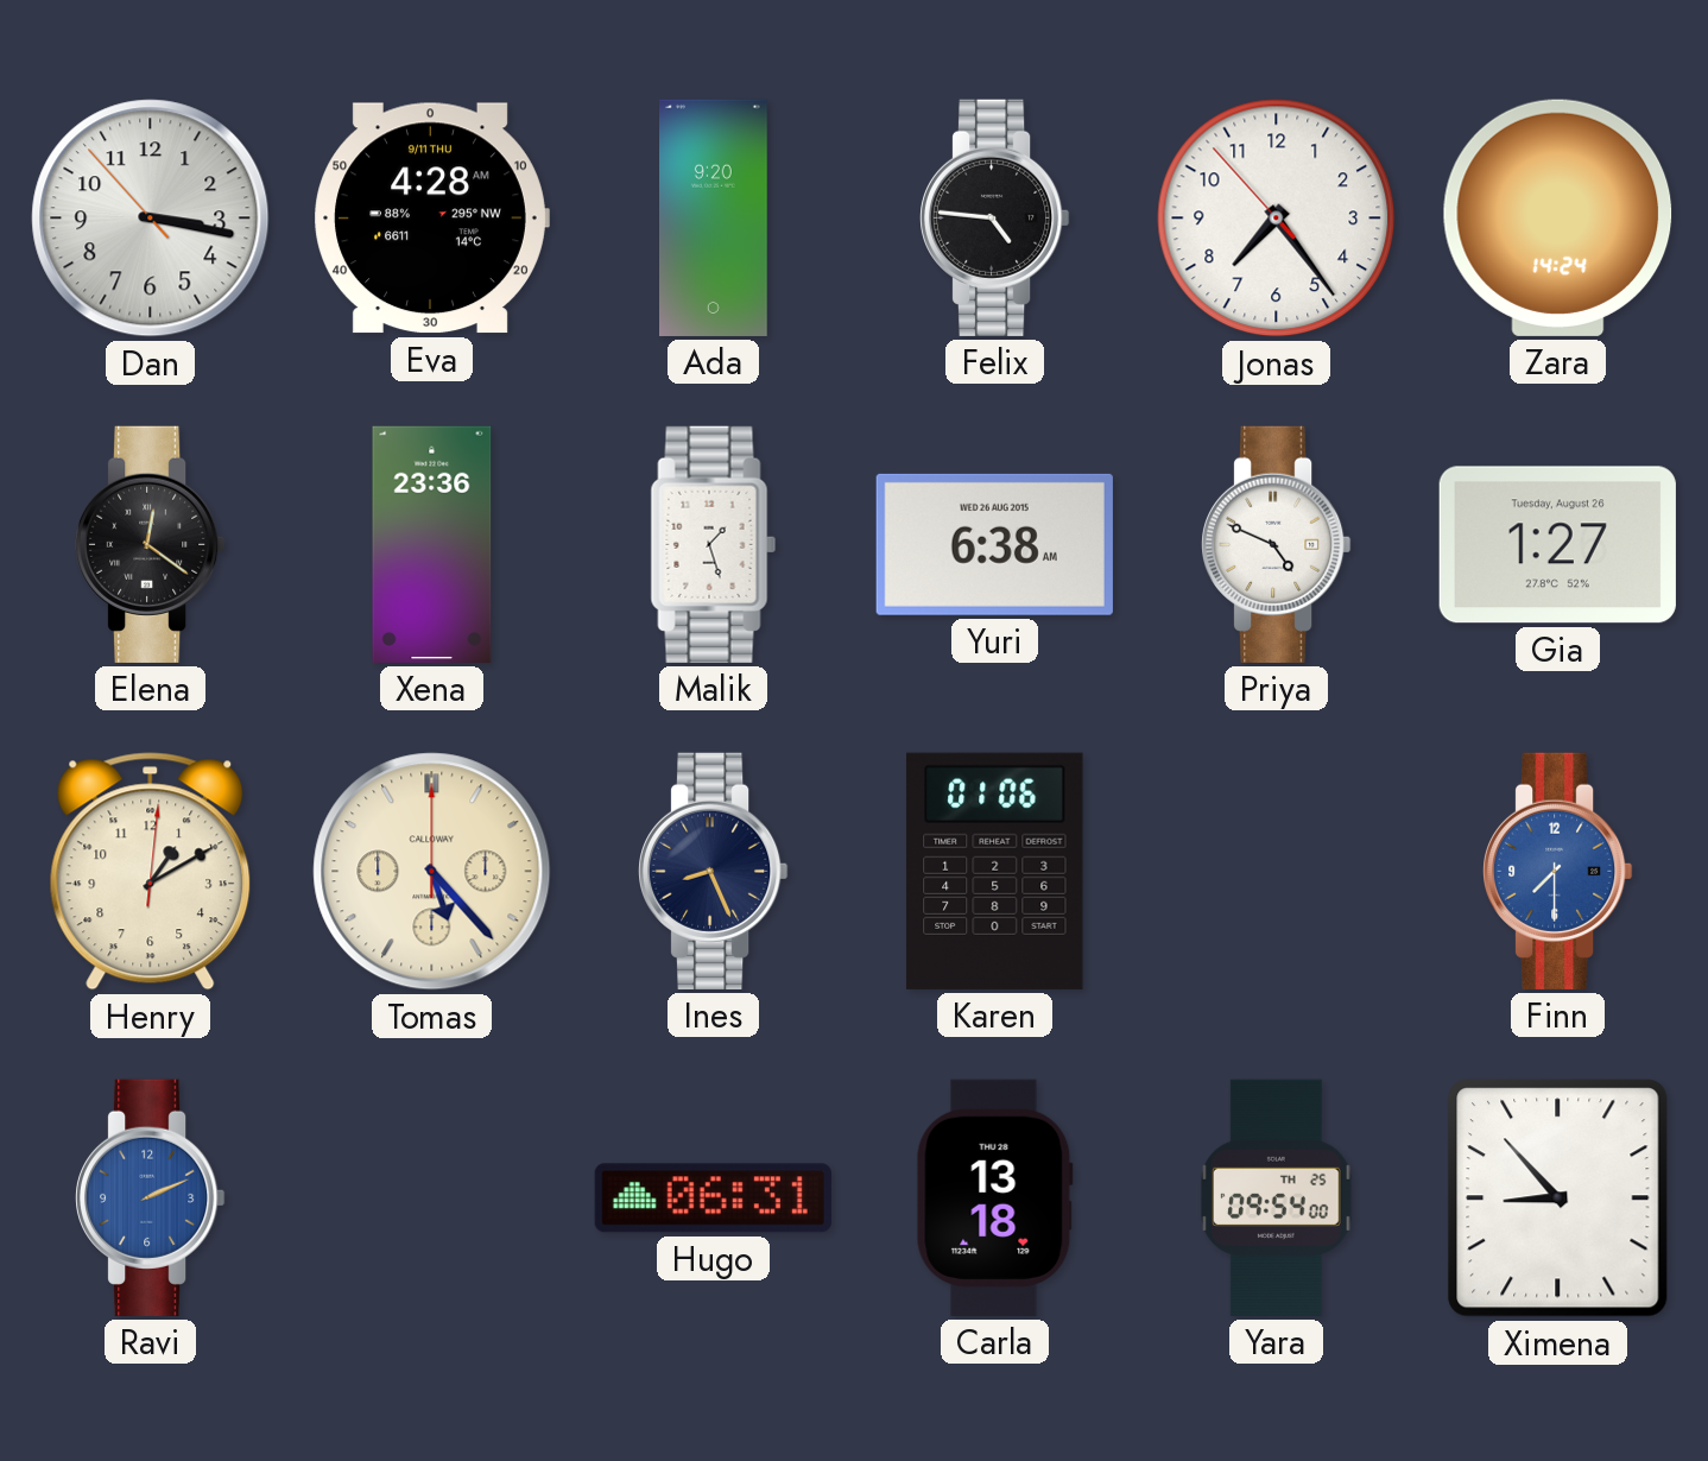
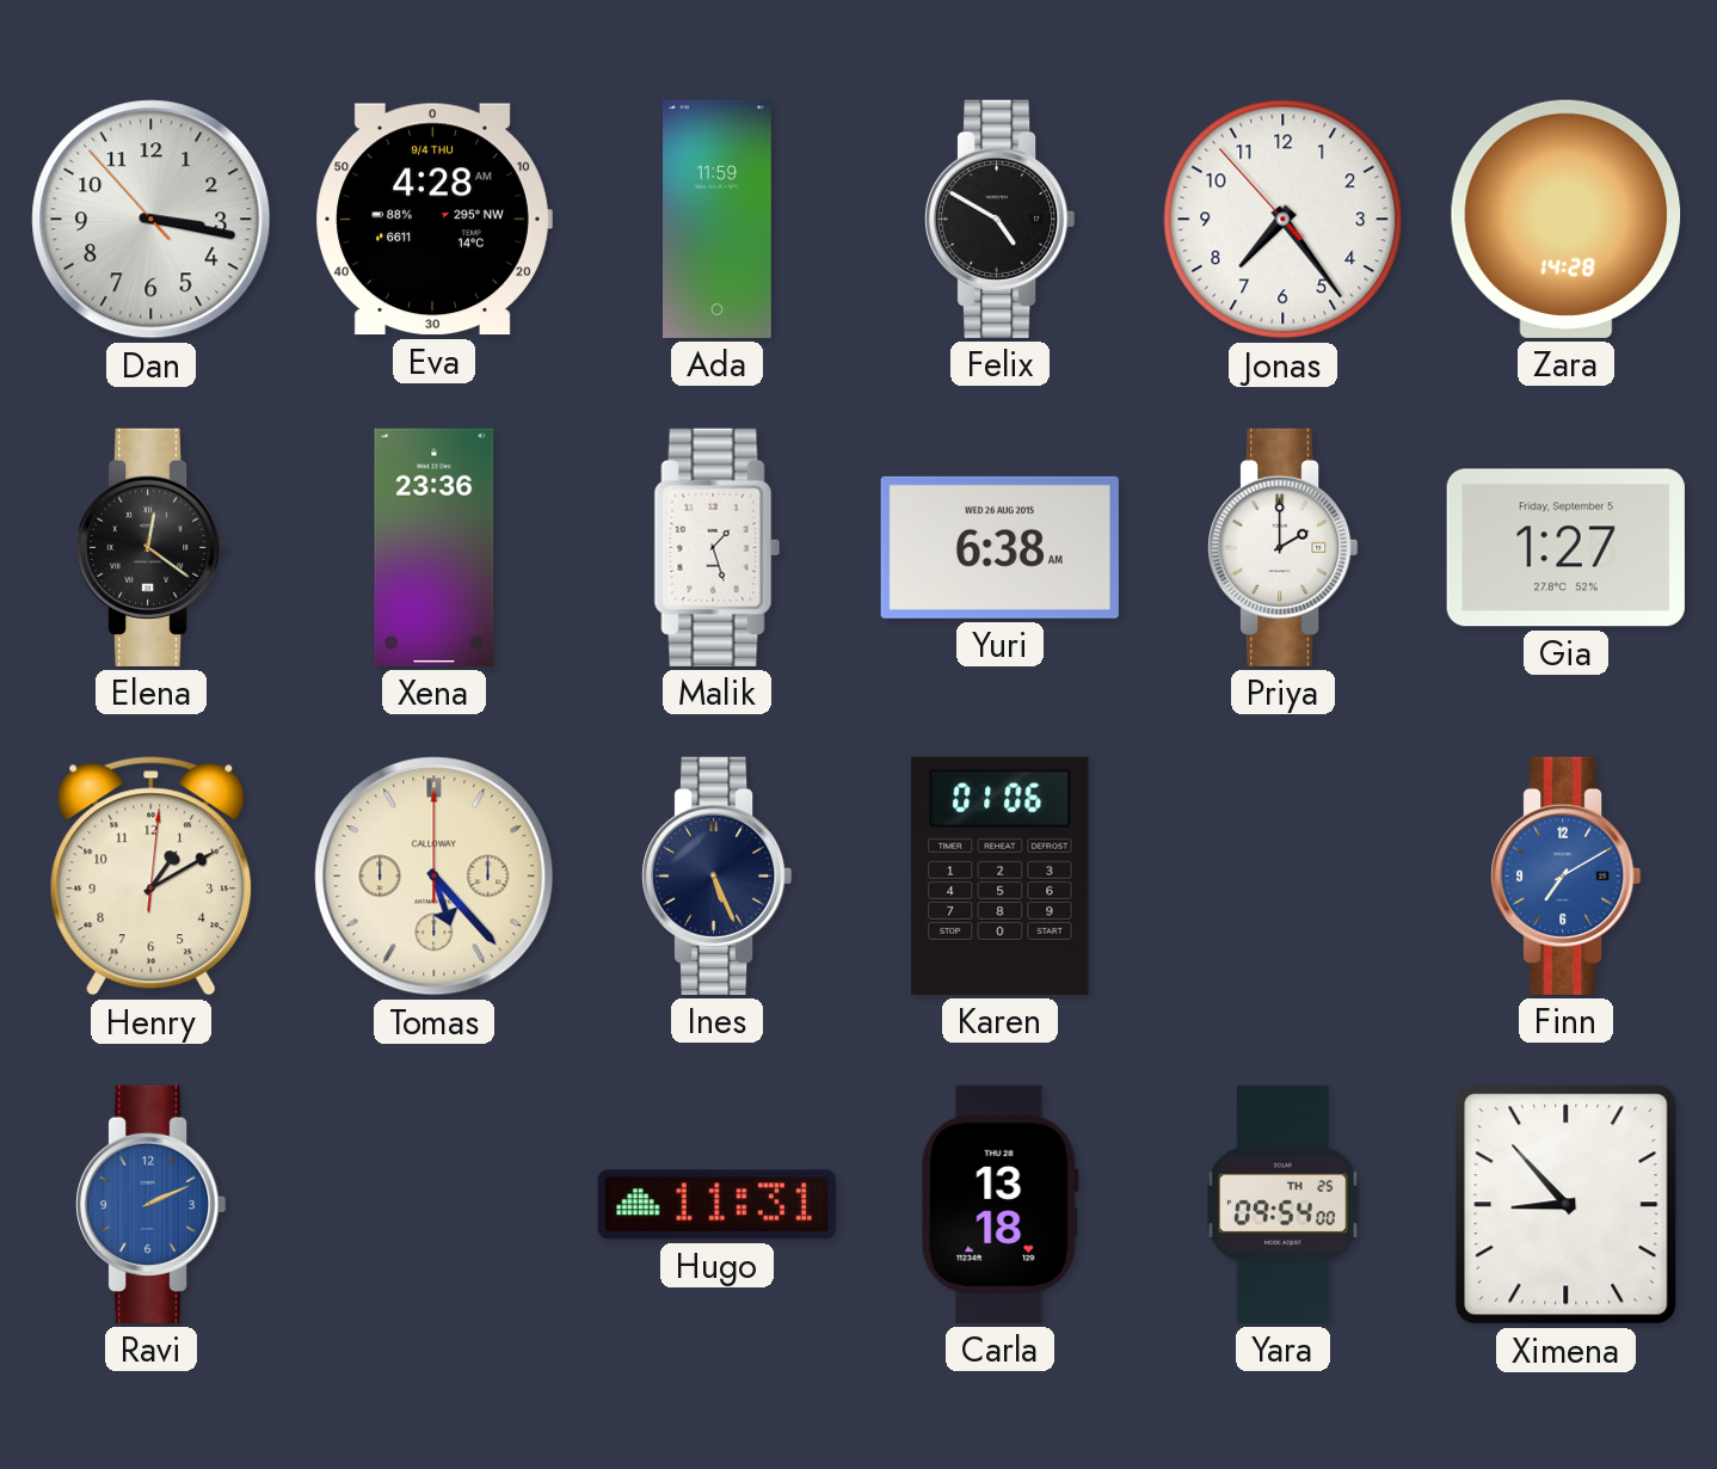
Eva date: 9/11 THU -> 9/4 THU
Ada: 9:20 -> 11:59
Felix: 4:46 -> 4:50
Zara: 14:24 -> 14:28
Priya: 4:49 -> 2:00
Gia date: Tuesday, August 26 -> Friday, September 5
Ines: 8:26 -> 5:26
Finn: 7:30 -> 7:10
Hugo: 06:31 -> 11:31
